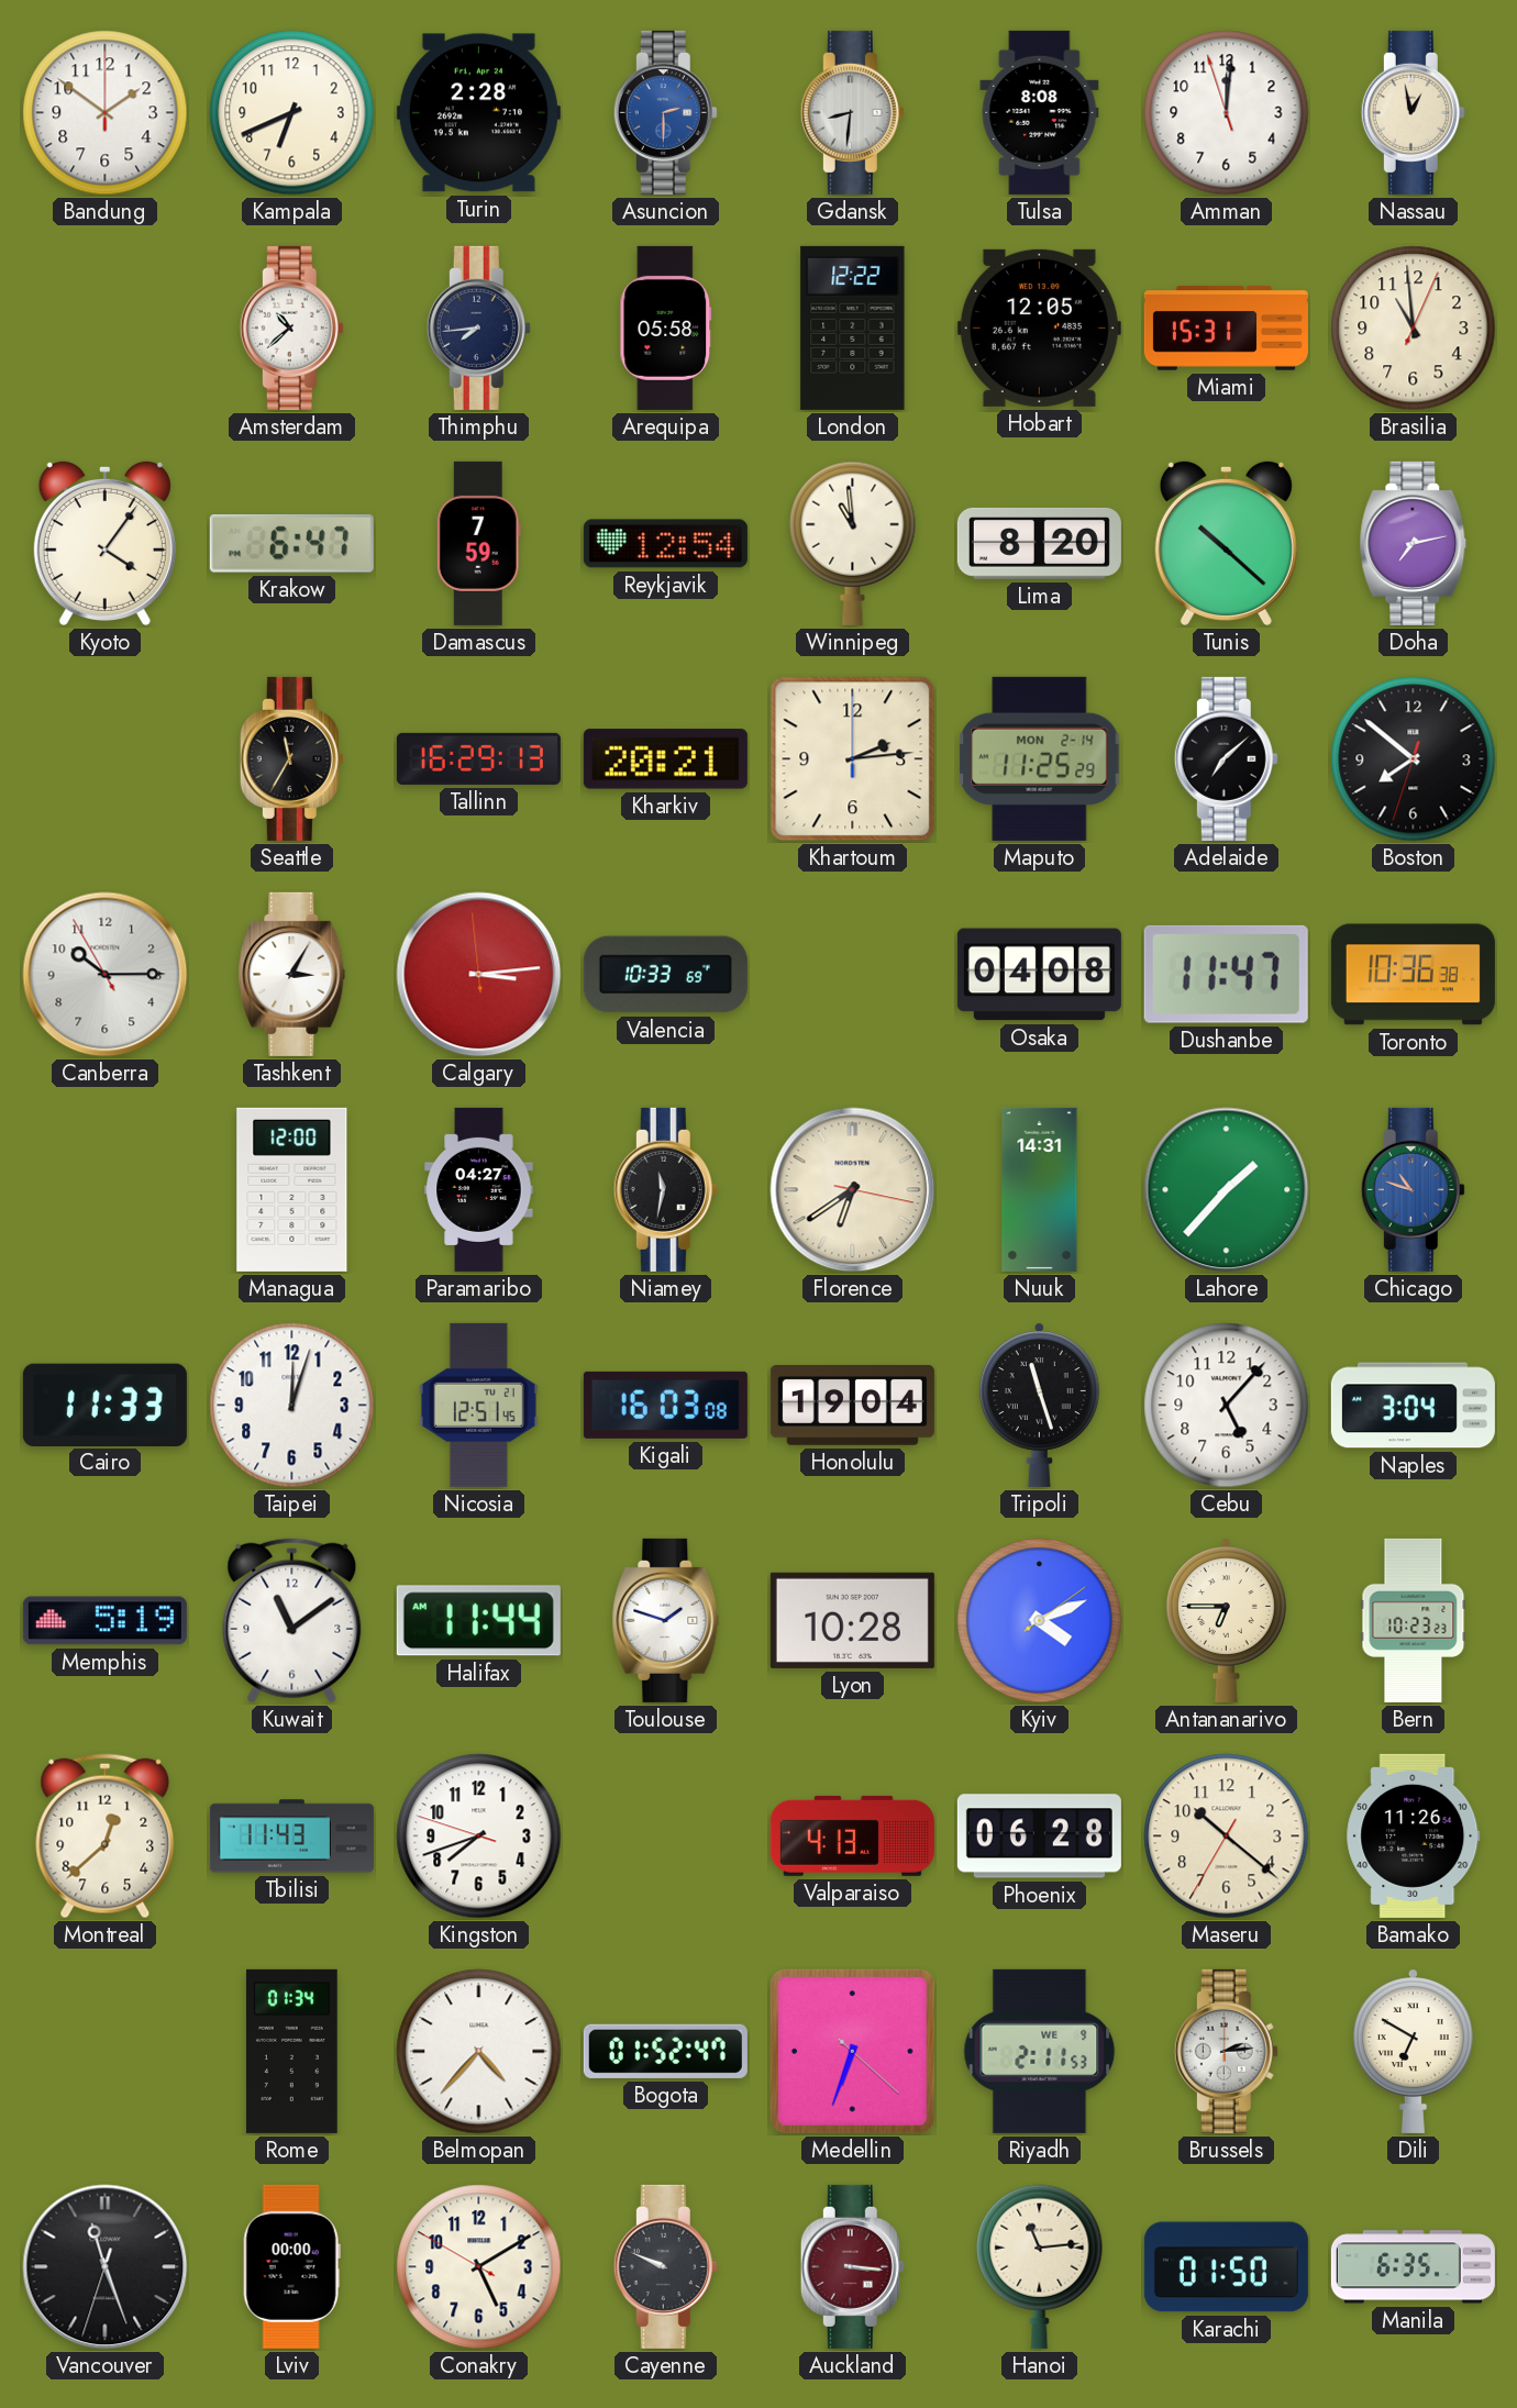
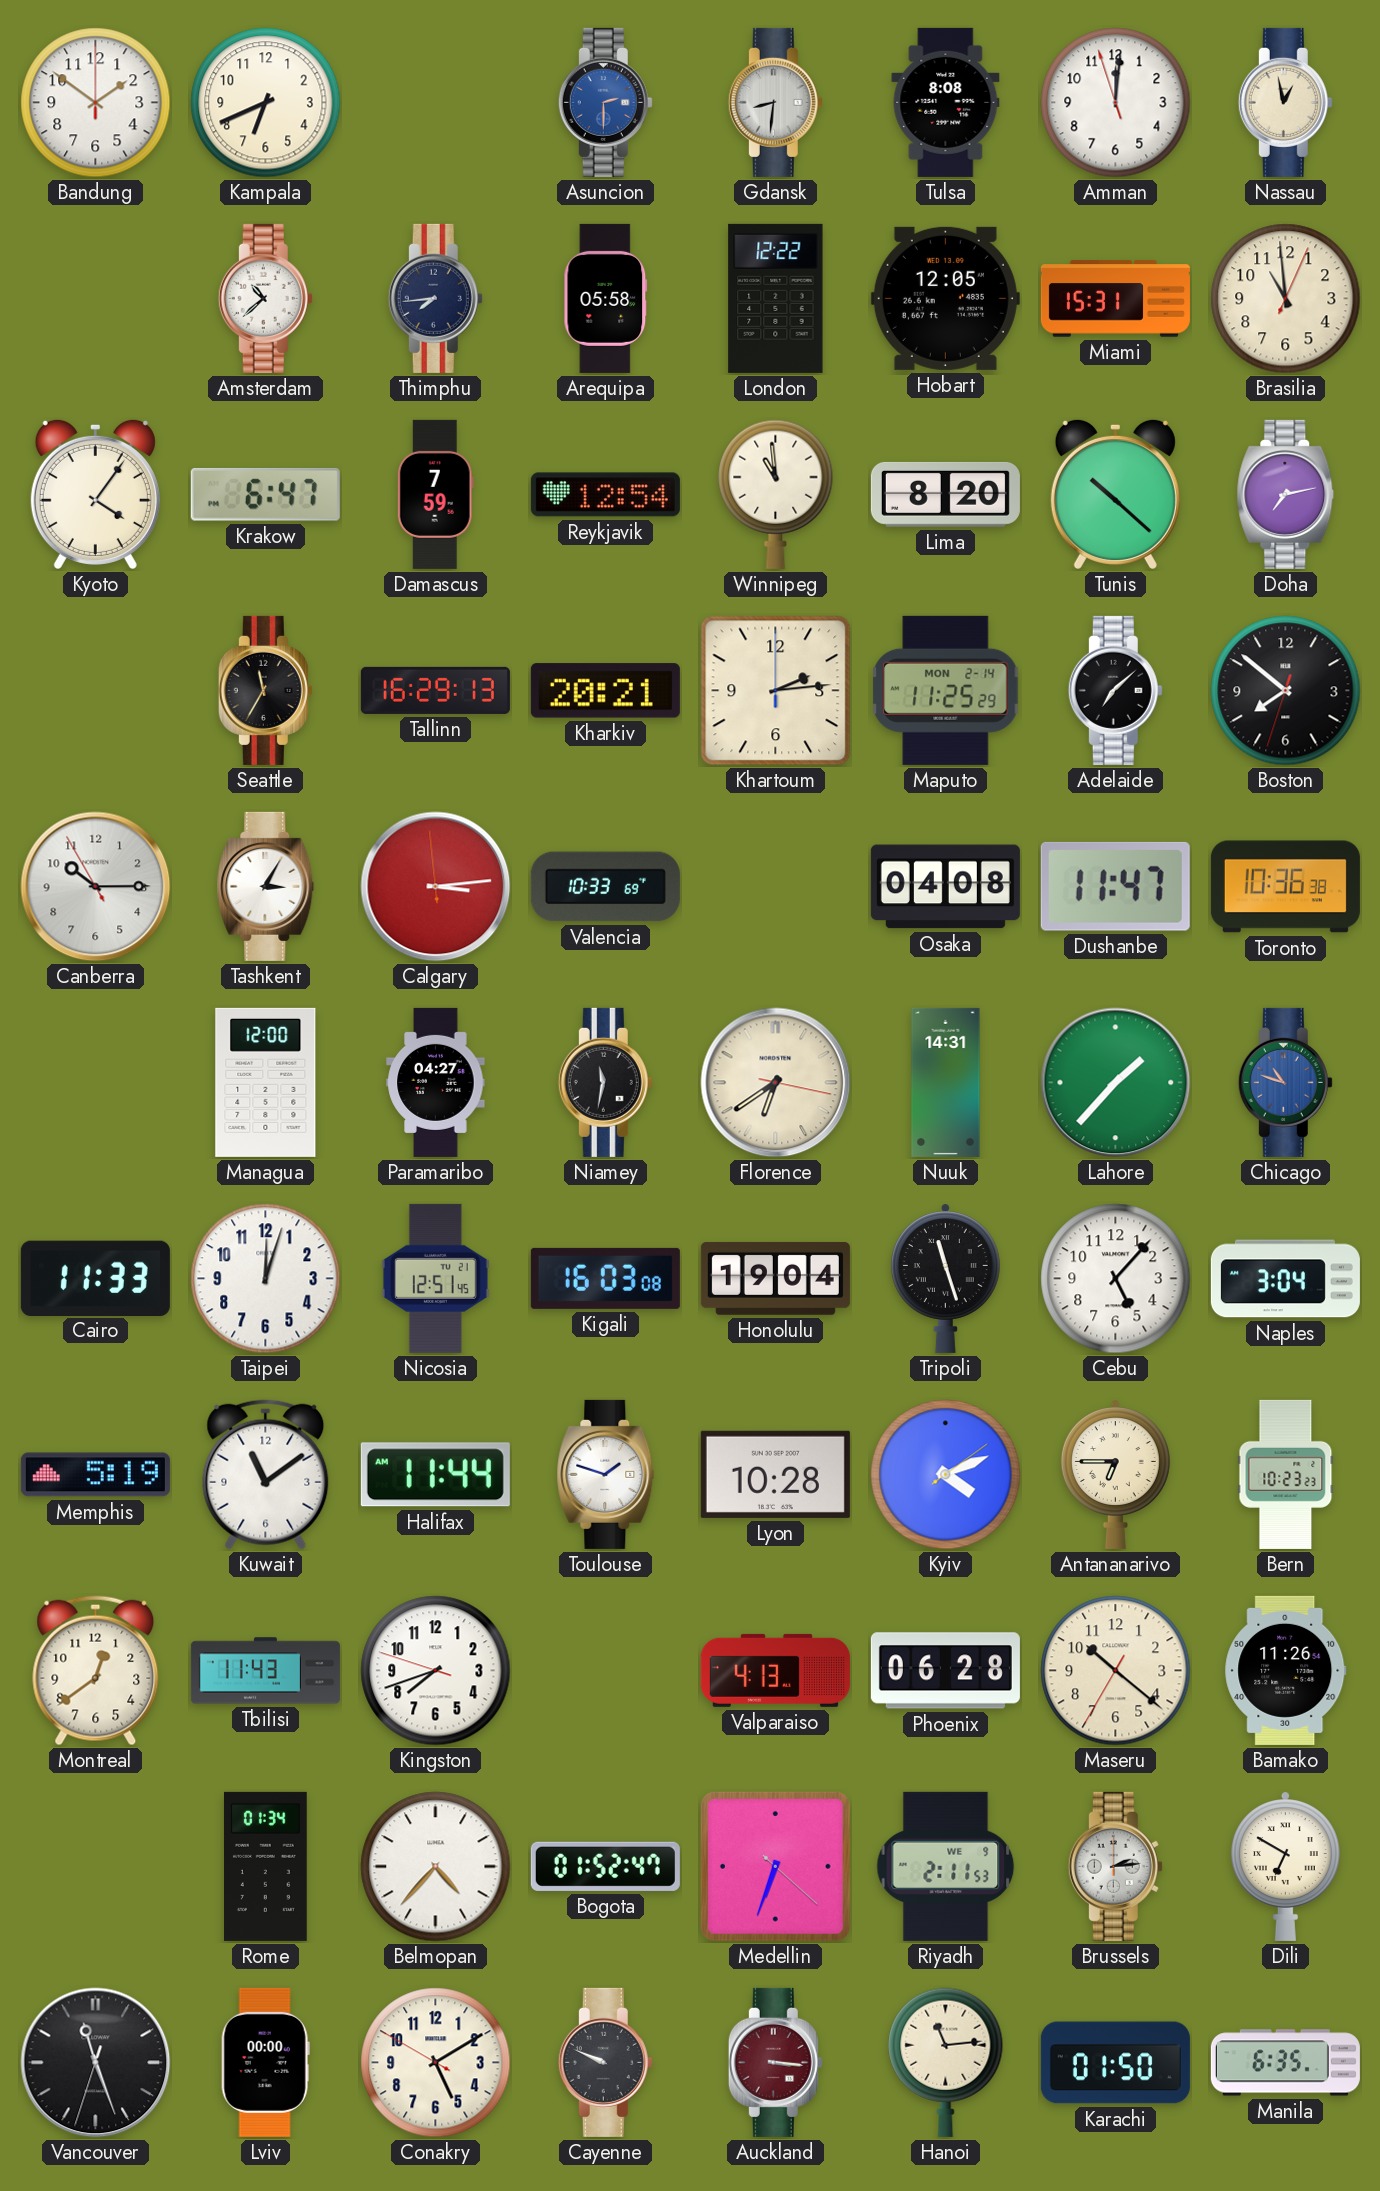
Turin: 2:28 -> none
Montreal: 12:38 -> 12:39
